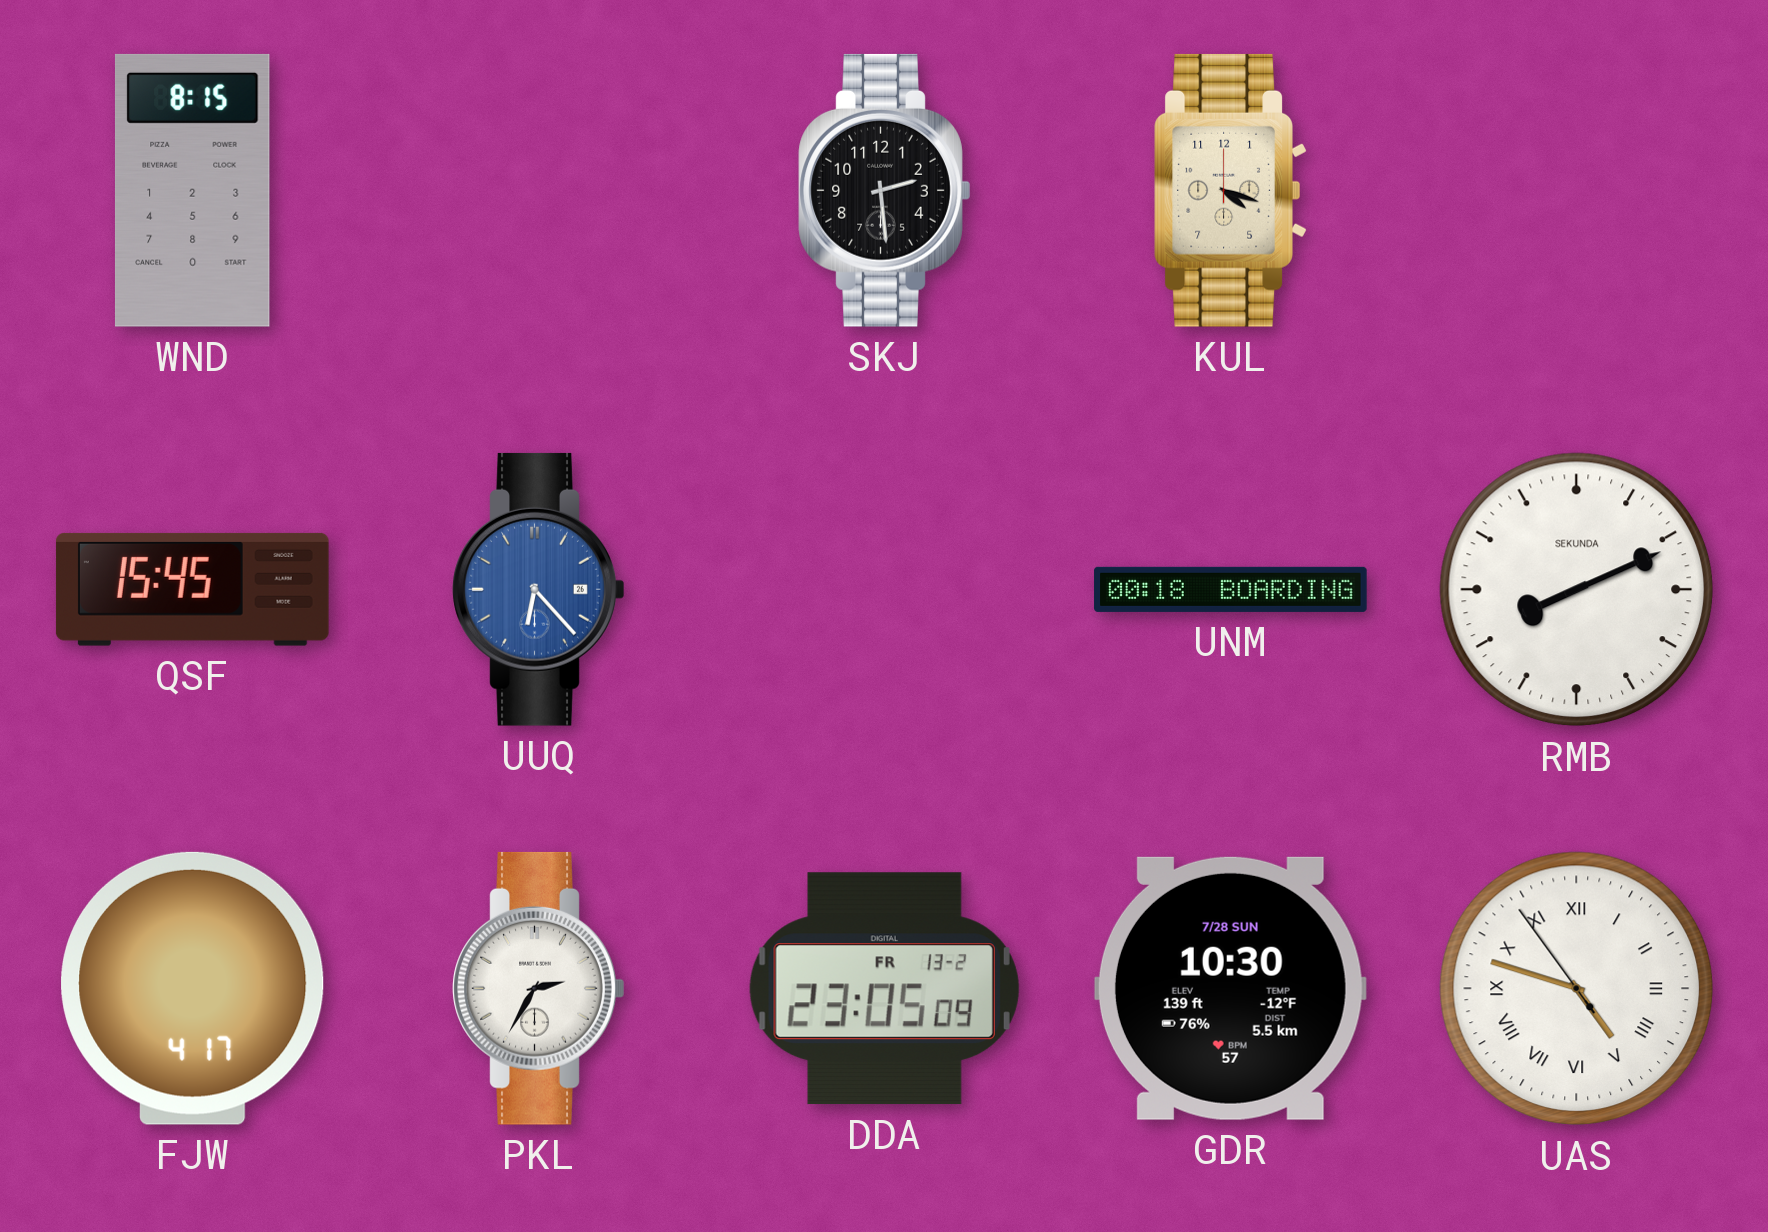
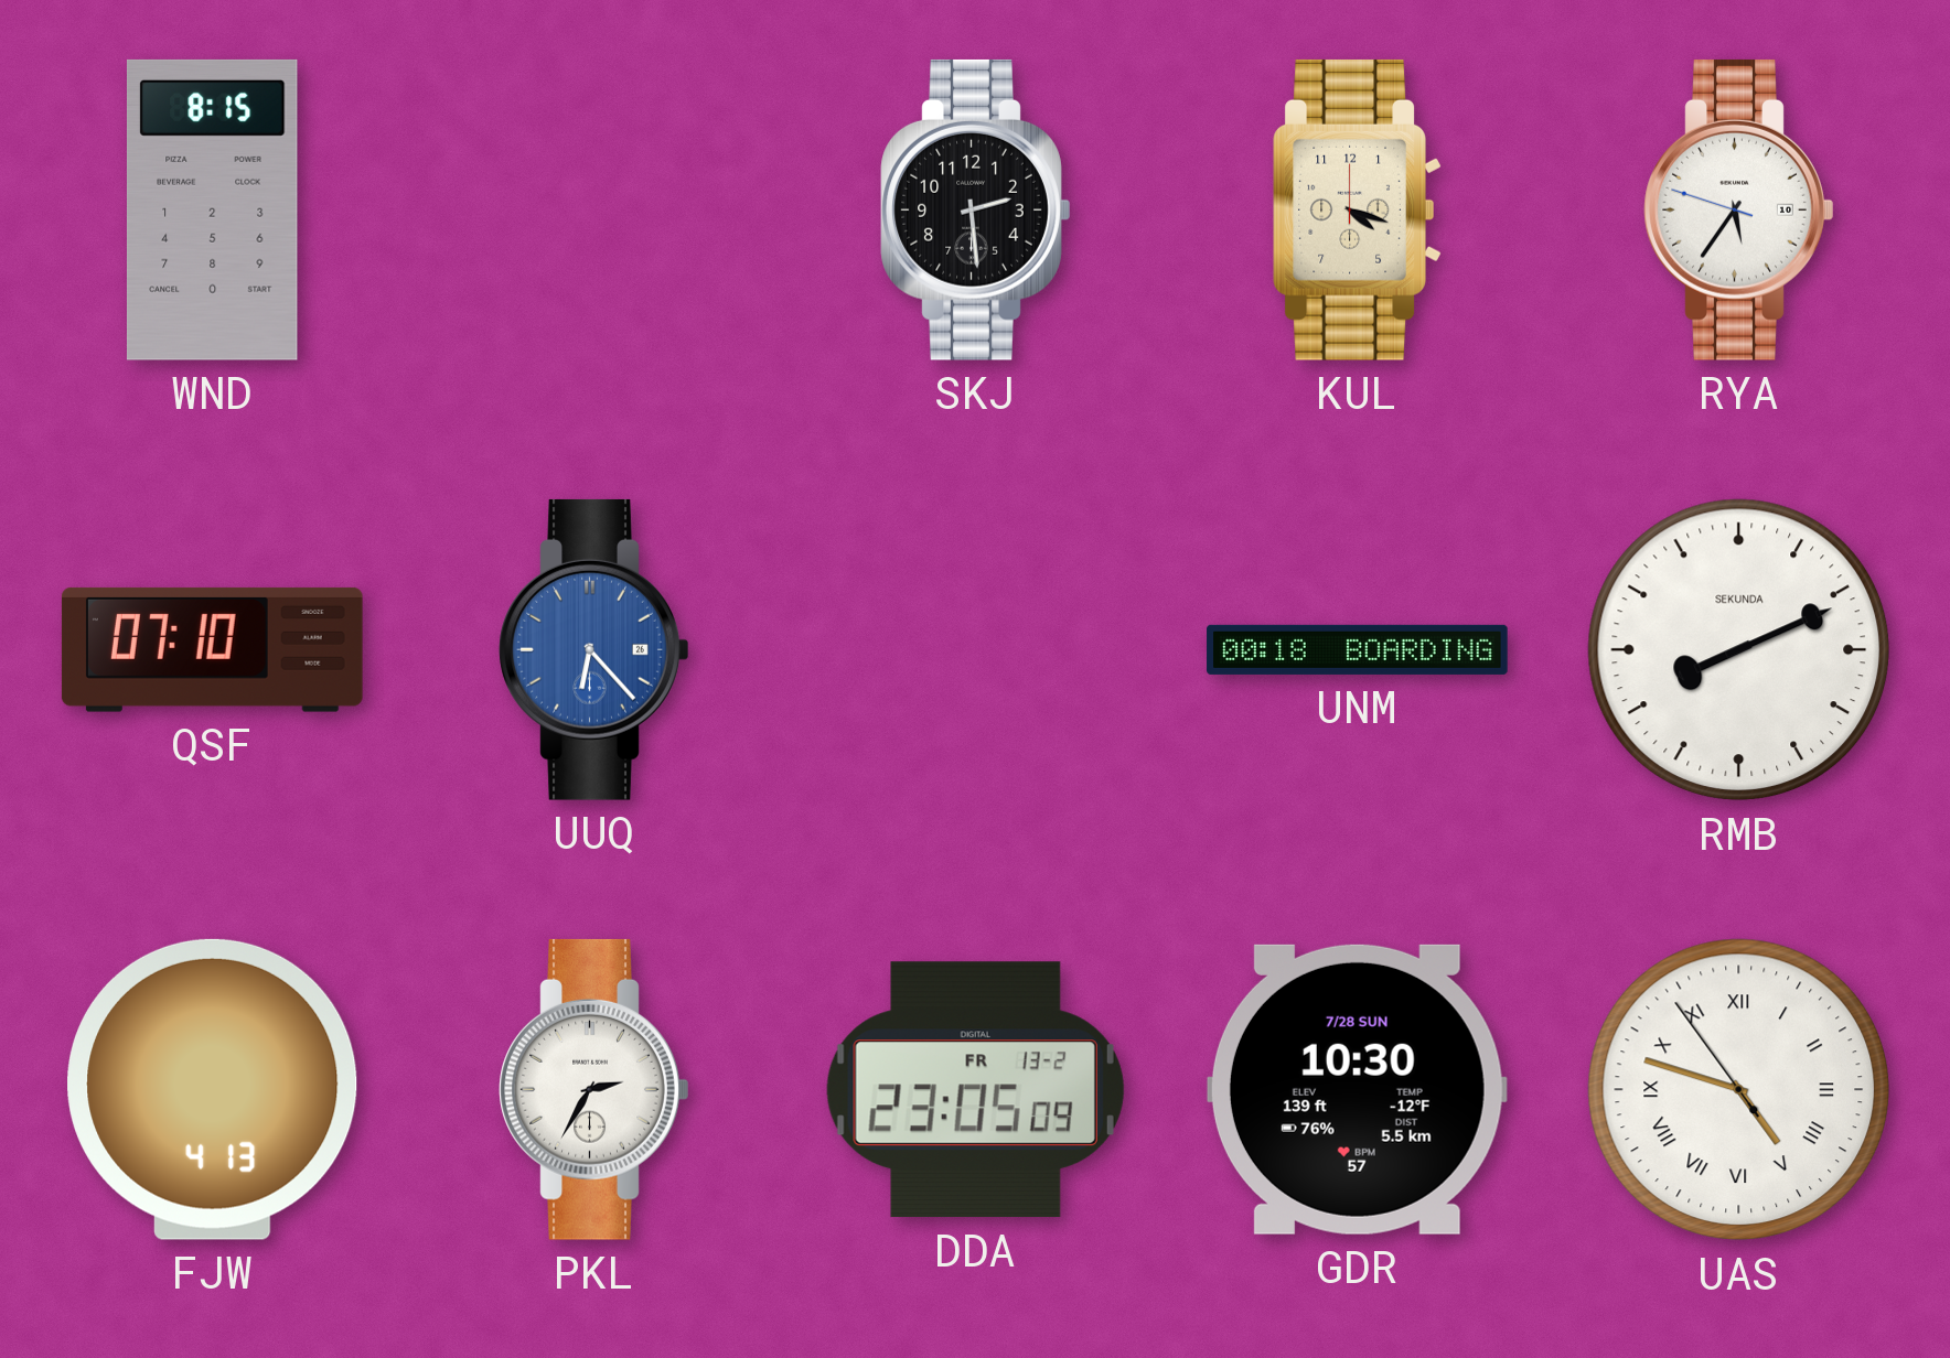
RYA: none -> 5:35
QSF: 15:45 -> 07:10
FJW: 4:17 -> 4:13
